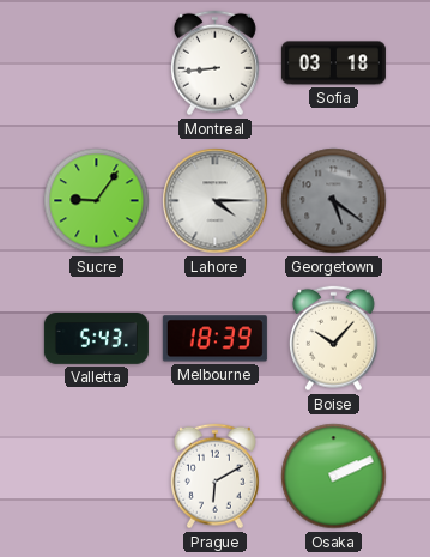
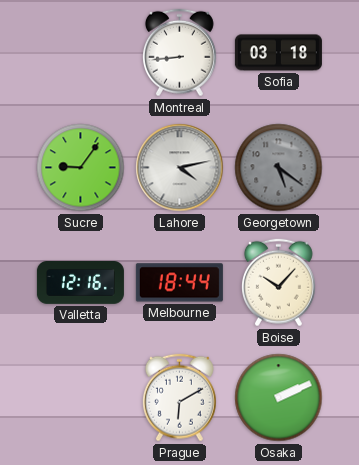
Lahore: 4:15 -> 4:13
Valletta: 5:43 -> 12:16
Melbourne: 18:39 -> 18:44
